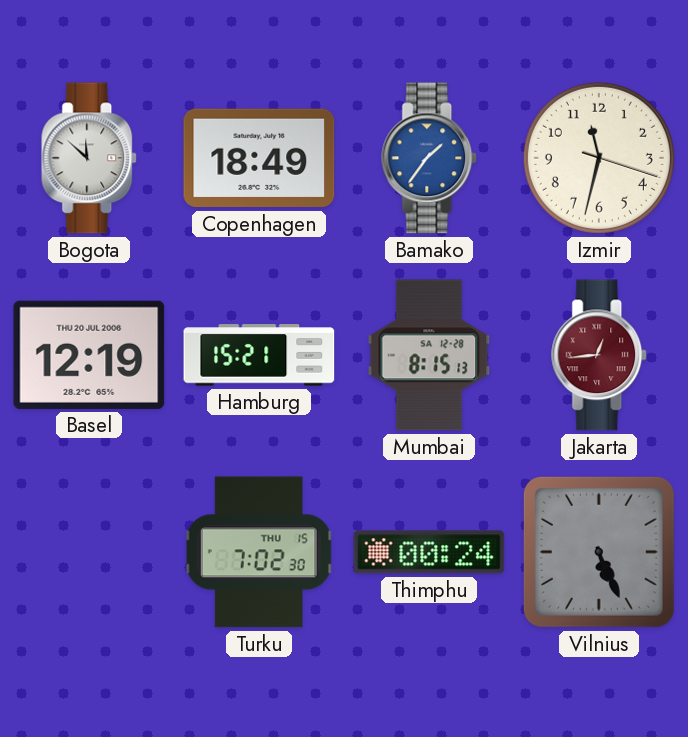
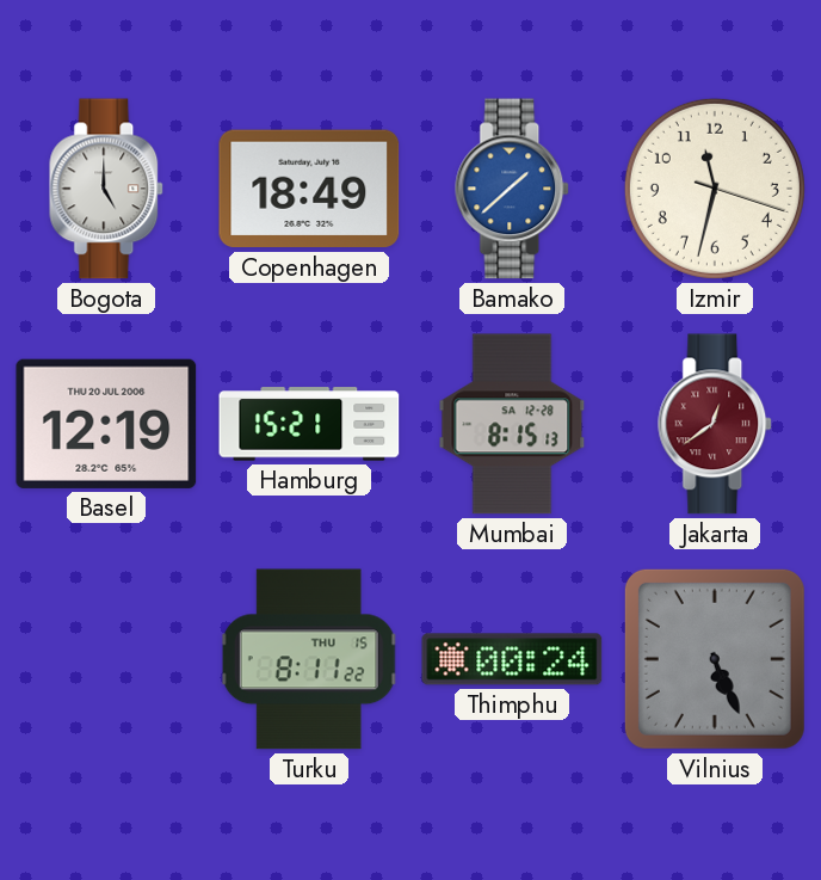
Bogota: 11:52 -> 5:00
Bamako: 1:36 -> 1:38
Jakarta: 12:44 -> 12:39
Turku: 7:02 -> 8:11
